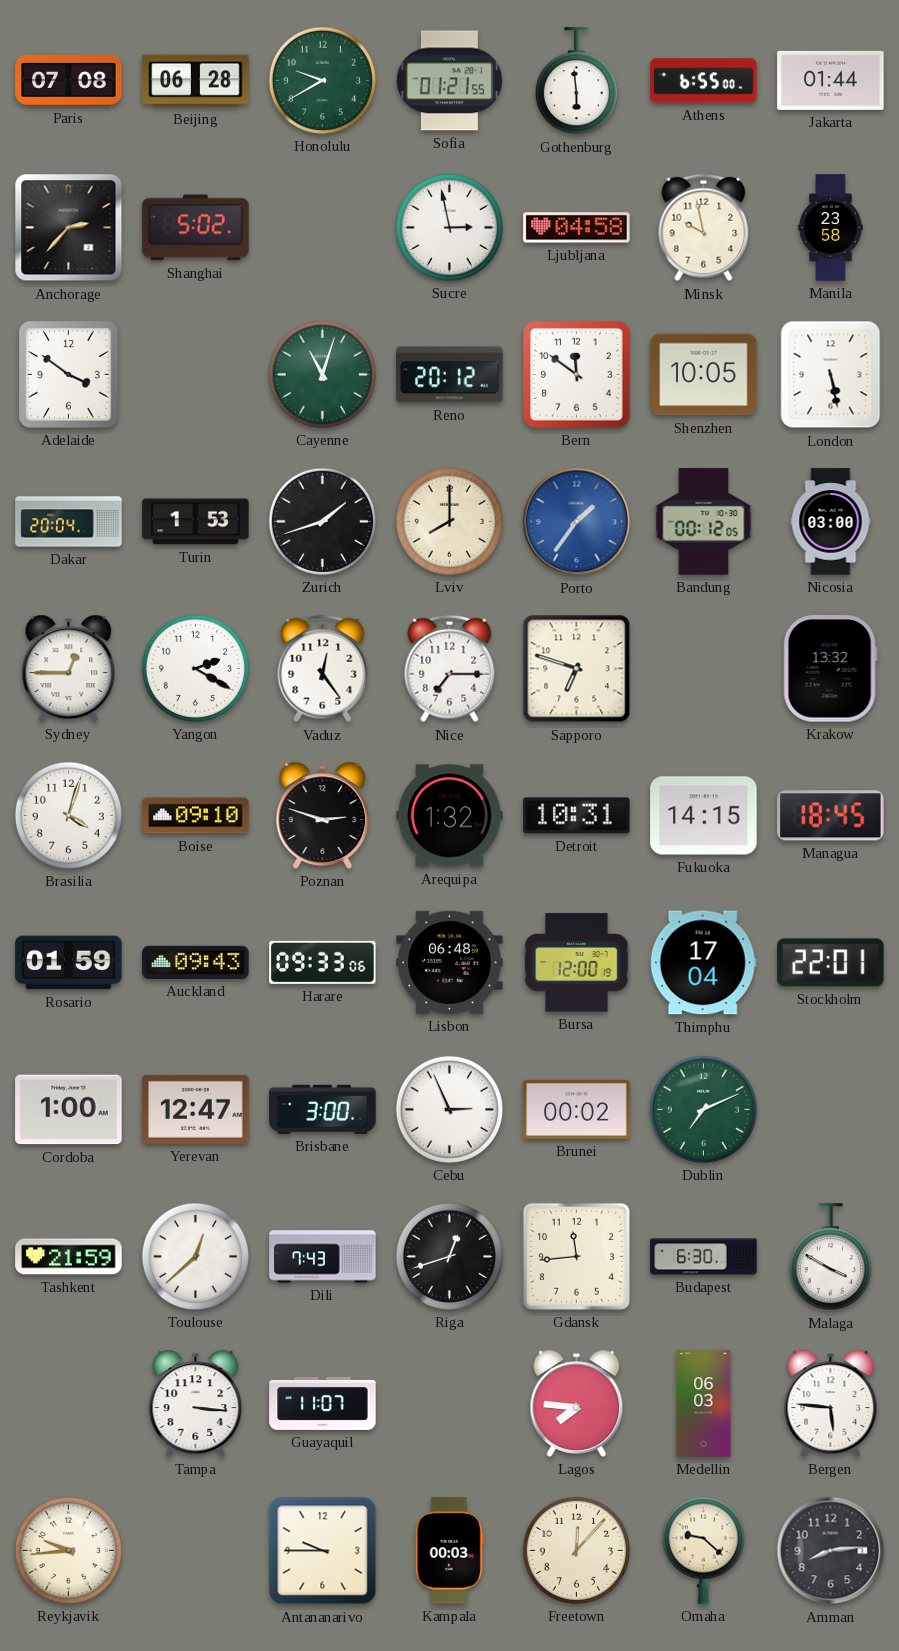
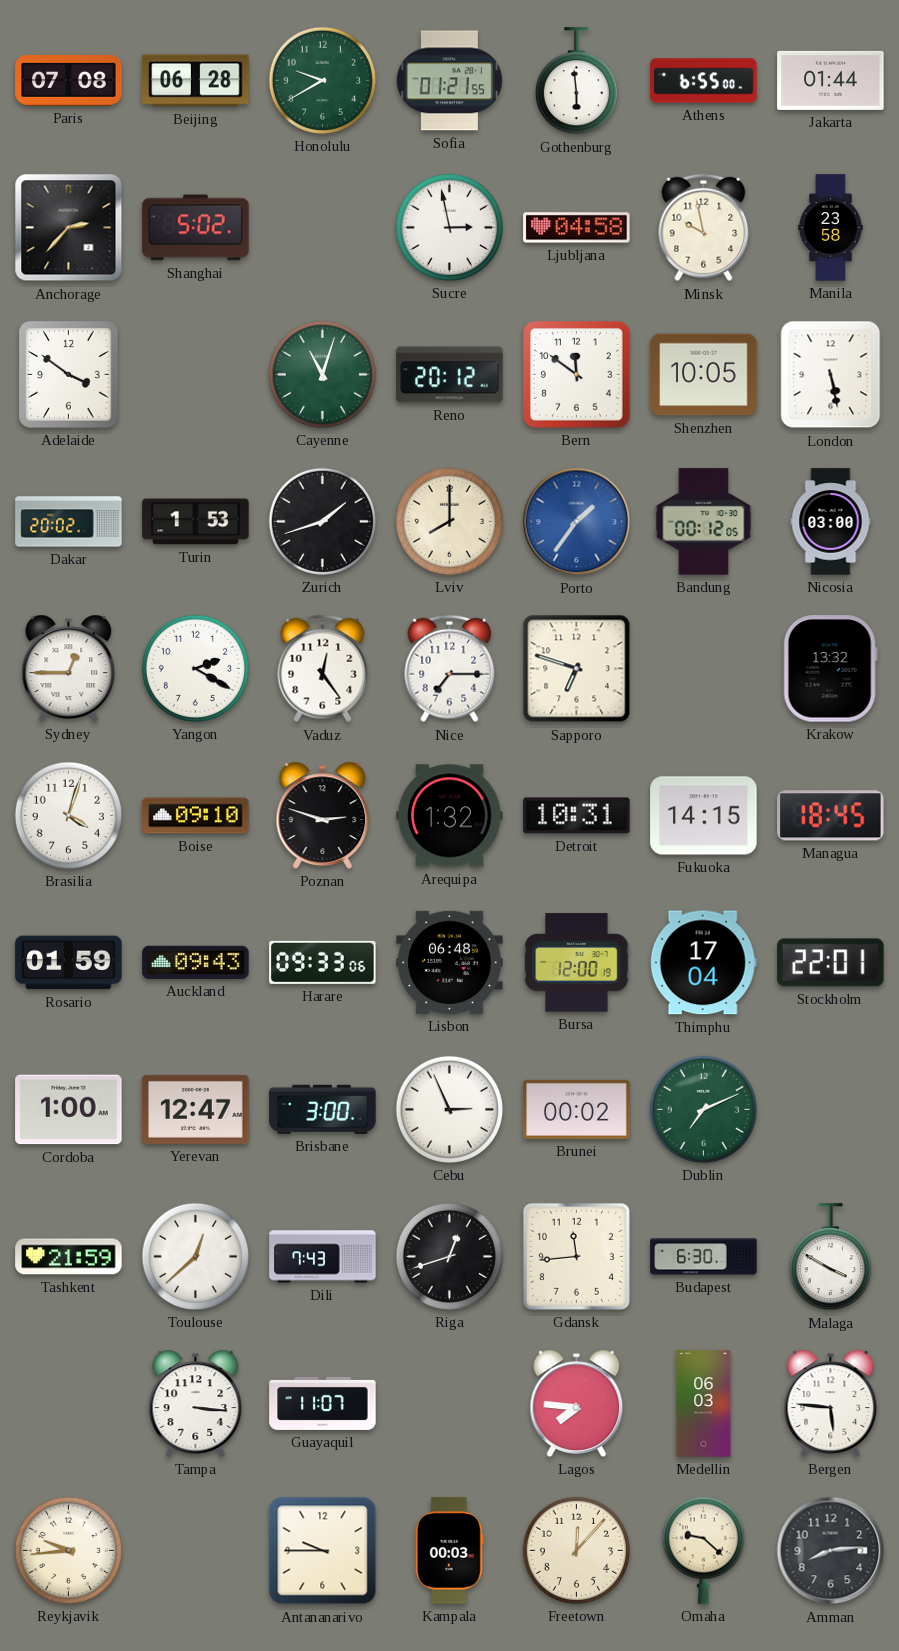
Dakar: 20:04 -> 20:02
